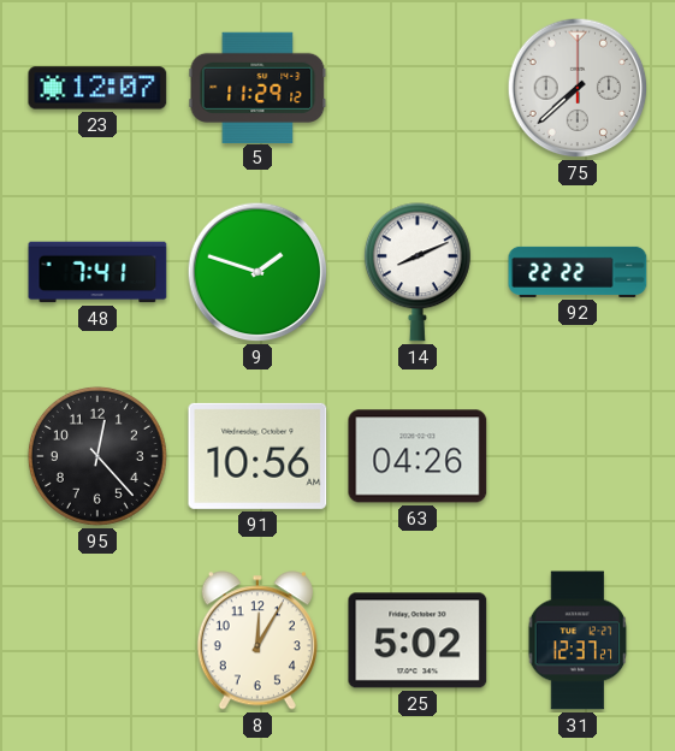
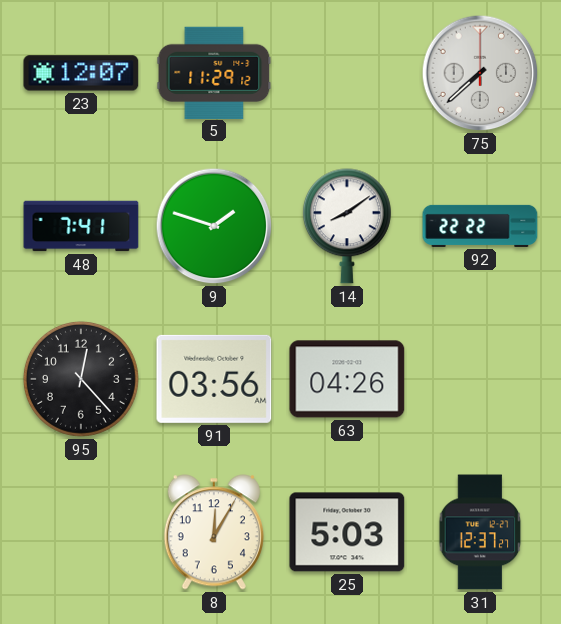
14: 8:11 -> 8:09
91: 10:56 -> 03:56
25: 5:02 -> 5:03
